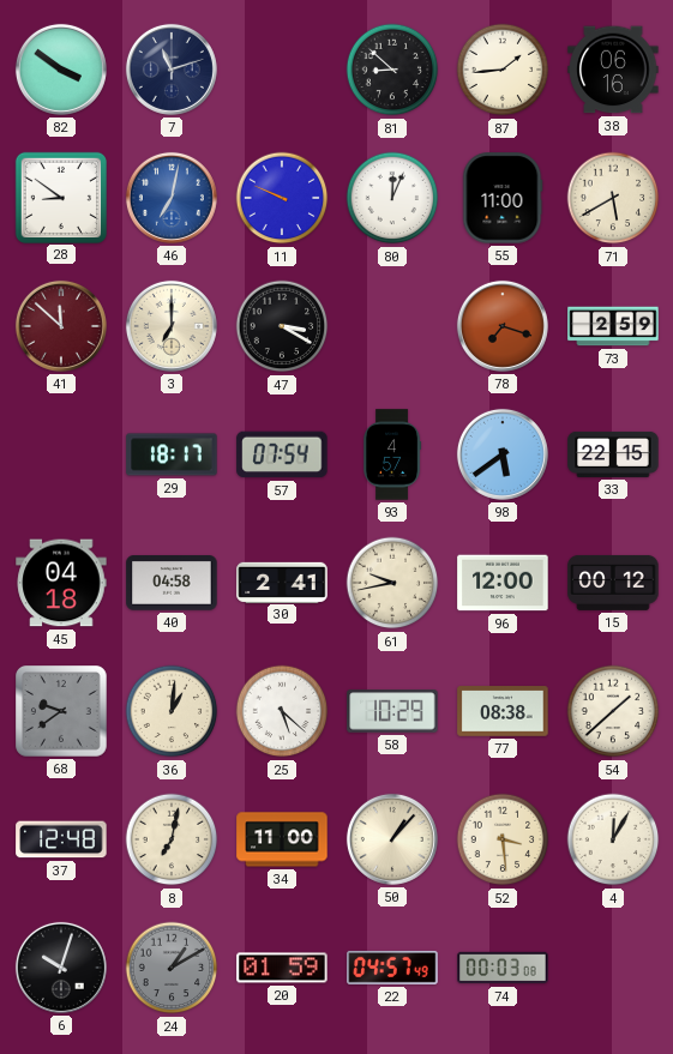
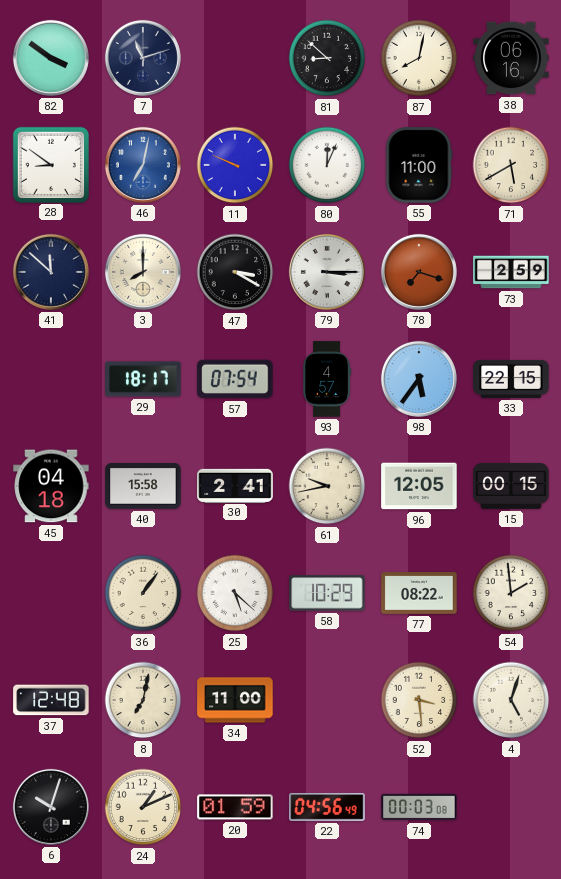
87: 1:44 -> 8:02
41 dial: burgundy -> navy
3: 7:00 -> 8:00
79: none -> 3:15
98: 5:39 -> 5:36
40: 04:58 -> 15:58
96: 12:00 -> 12:05
15: 00:12 -> 00:15
68: 9:39 -> none
36: 1:01 -> 1:06
77: 08:38 -> 08:22
54: 1:38 -> 1:59
50: 1:07 -> none
4: 12:05 -> 5:03
24: 1:10 -> 1:11
24 dial: grey -> cream
22: 04:57 -> 04:56
